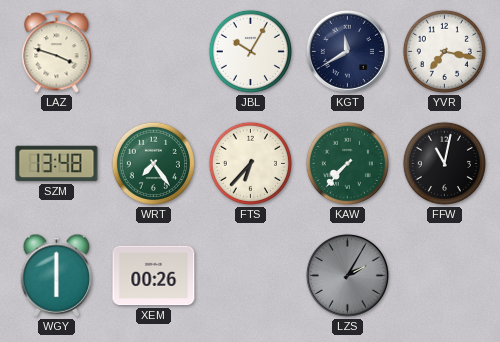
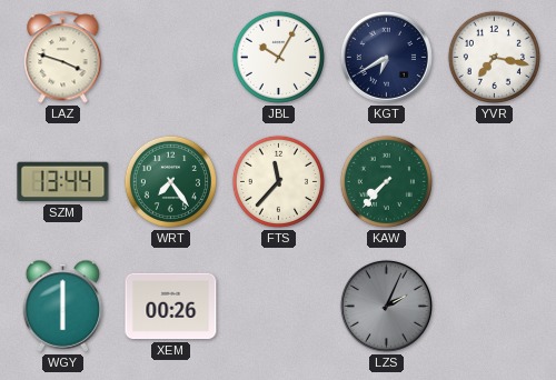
KGT: 11:40 -> 6:40
SZM: 13:48 -> 13:44
FTS: 6:37 -> 11:37
FFW: 11:02 -> none
LZS: 2:05 -> 2:04
